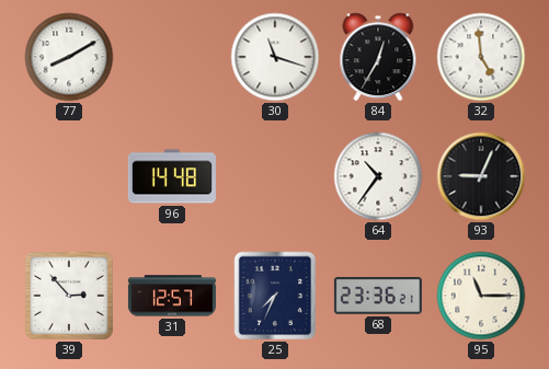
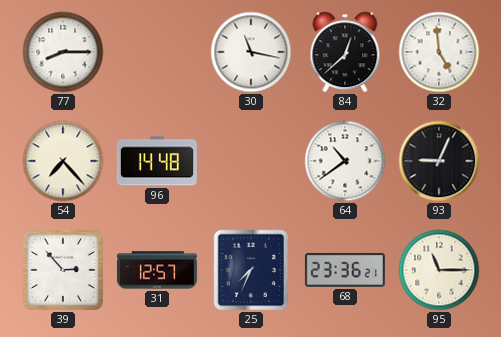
77: 8:10 -> 8:15
30: 11:18 -> 11:17
84: 12:35 -> 12:38
54: none -> 7:23
64: 10:36 -> 10:39
